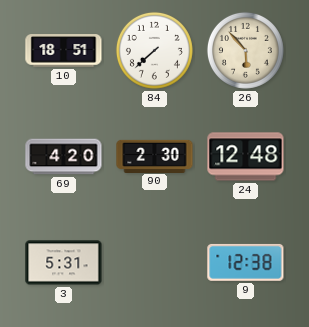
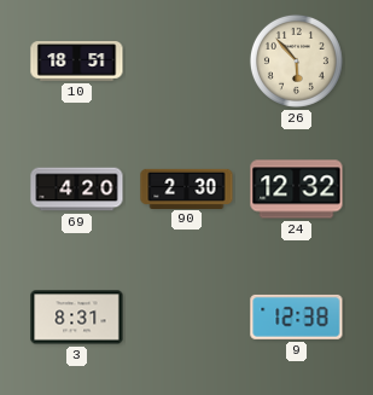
84: 7:38 -> none
24: 12:48 -> 12:32
3: 5:31 -> 8:31
